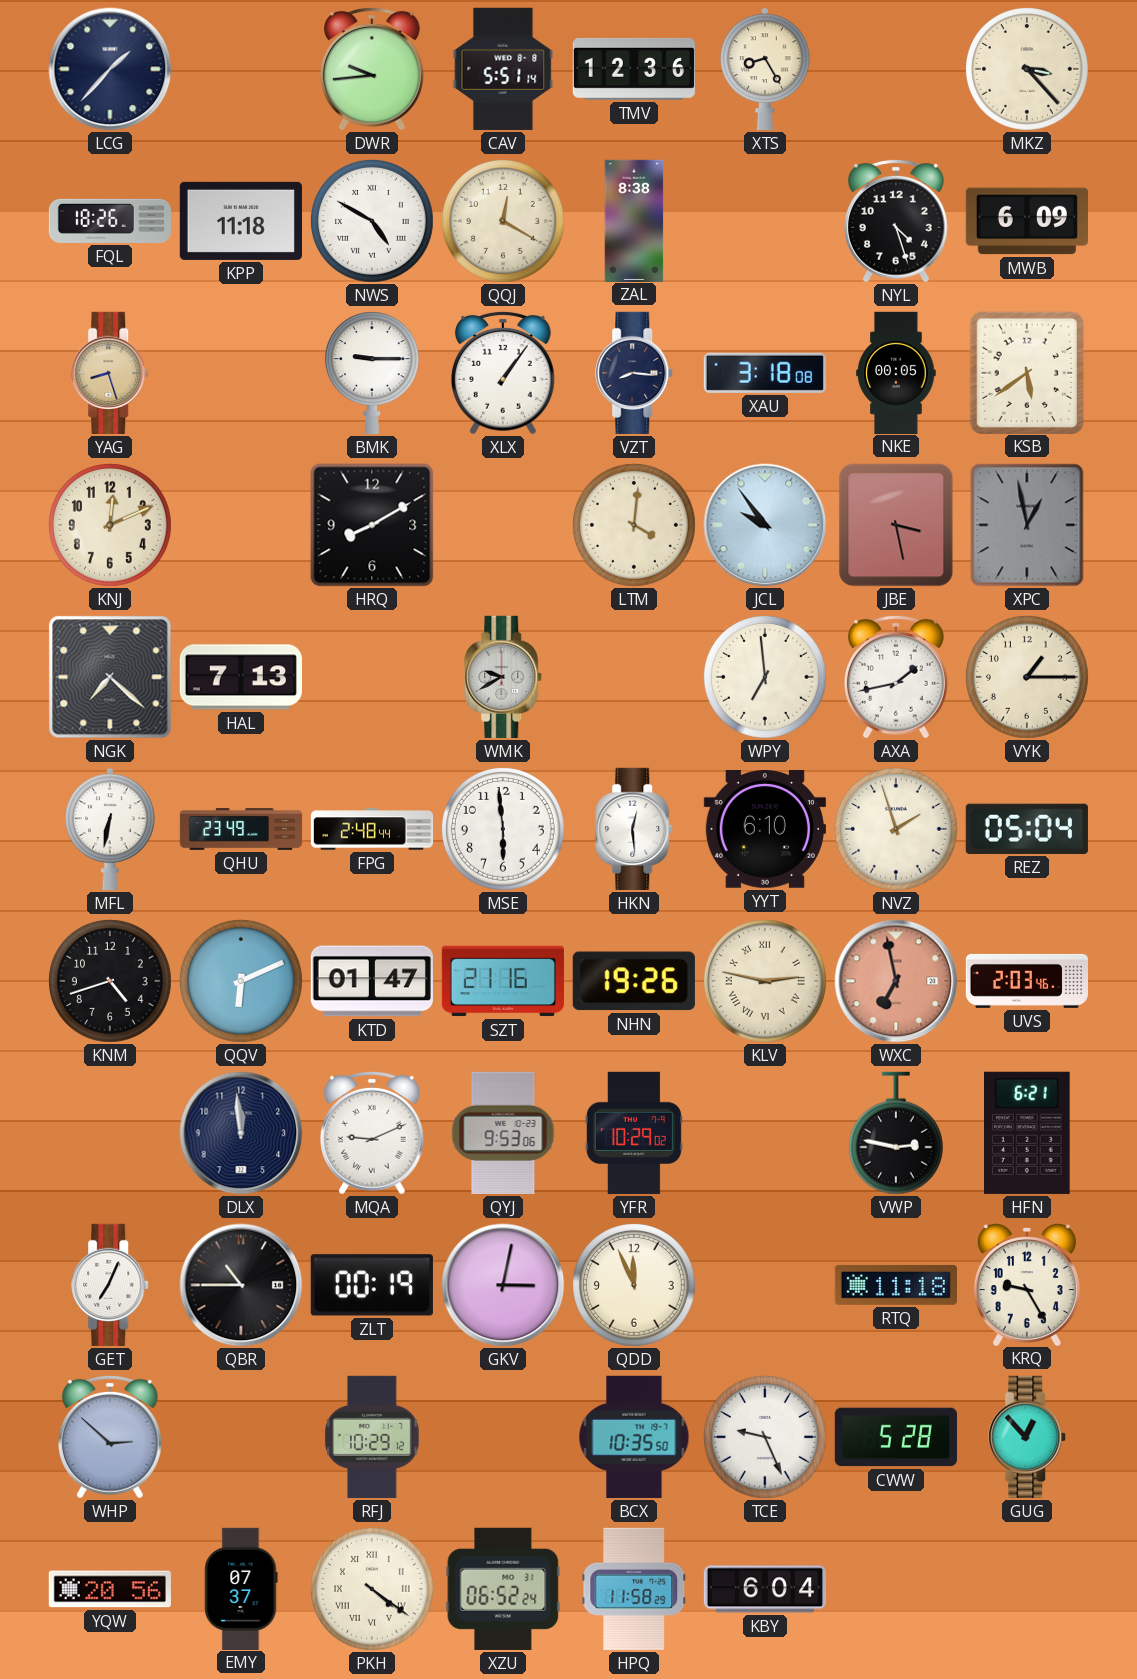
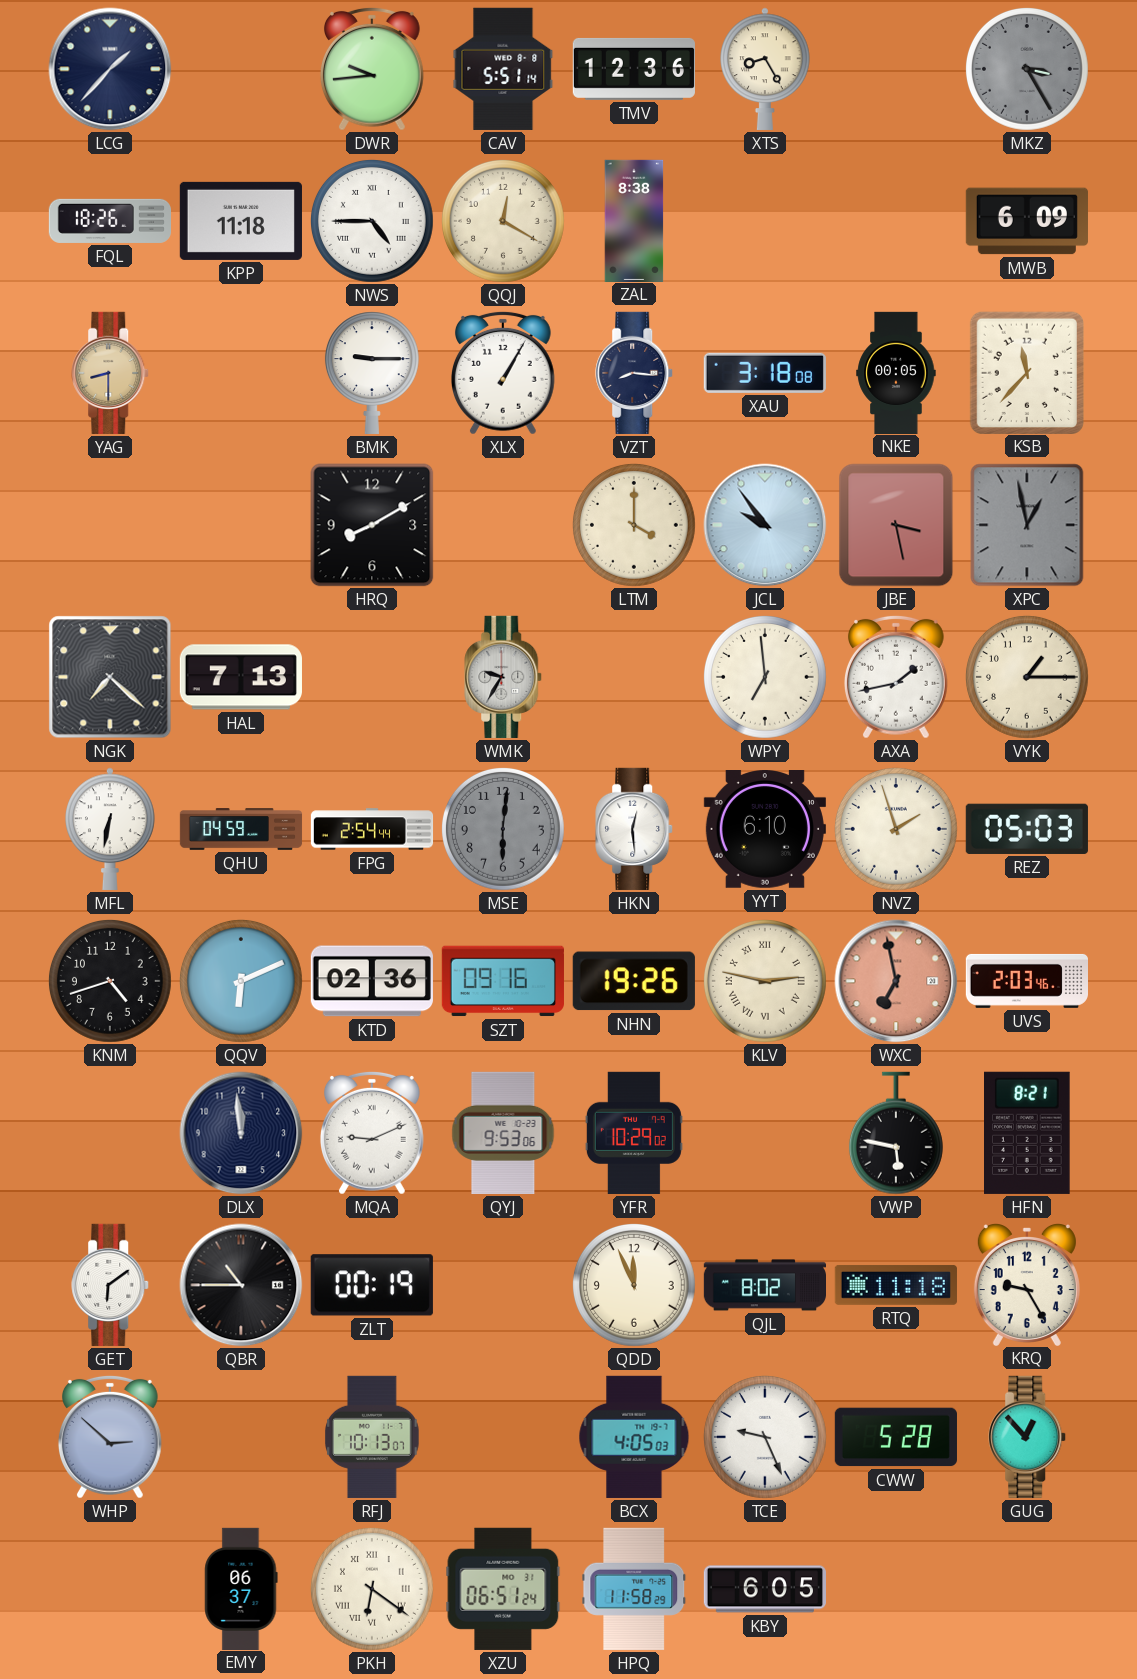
MKZ: 3:23 -> 3:25
MKZ dial: cream -> grey
NWS: 4:50 -> 4:45
NYL: 4:27 -> none
YAG: 8:27 -> 8:30
XLX: 1:06 -> 1:05
KSB: 5:39 -> 11:37
KNJ: 12:11 -> none
LTM: 4:01 -> 4:00
WMK: 9:40 -> 9:35
QHU: 23:49 -> 04:59
FPG: 2:48 -> 2:54
MSE: 5:59 -> 6:01
MSE dial: white -> grey
REZ: 05:04 -> 05:03
KTD: 01:47 -> 02:36
SZT: 21:16 -> 09:16
VWP: 2:47 -> 5:47
HFN: 6:21 -> 8:21
GET: 7:04 -> 6:09
GKV: 3:02 -> none
QJL: none -> 8:02
RFJ: 10:29 -> 10:13
BCX: 10:35 -> 4:05
YQW: 20:56 -> none
EMY: 07:37 -> 06:37
PKH: 4:21 -> 6:21
XZU: 06:52 -> 06:51
KBY: 6:04 -> 6:05
